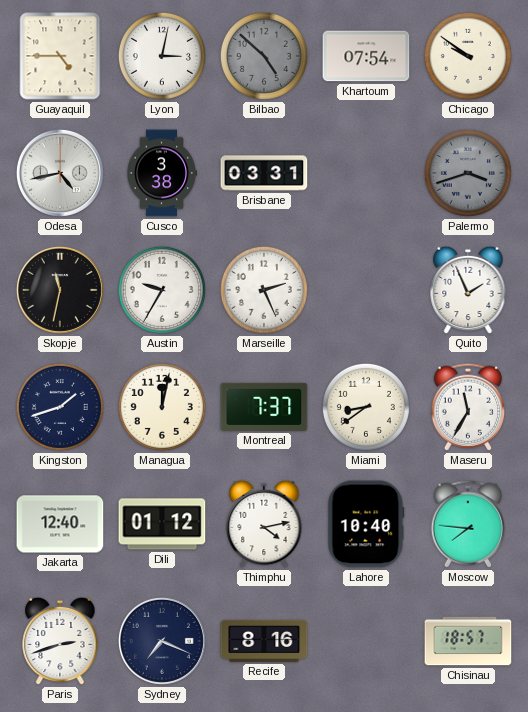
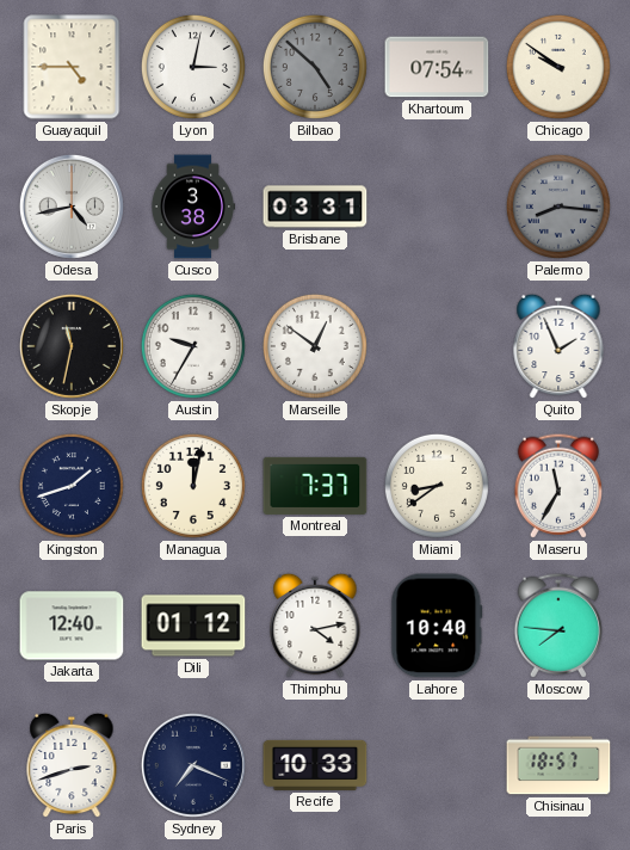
Palermo: 3:42 -> 8:16
Marseille: 2:26 -> 12:51
Recife: 8:16 -> 10:33
